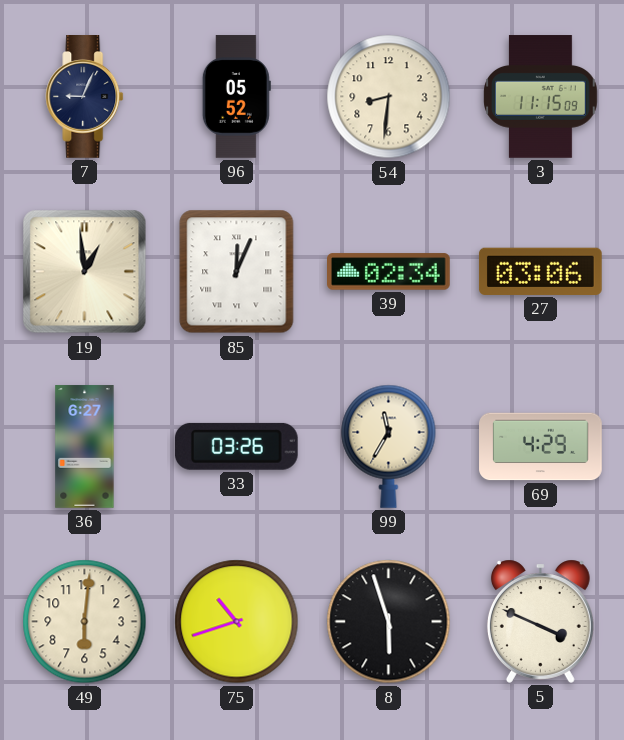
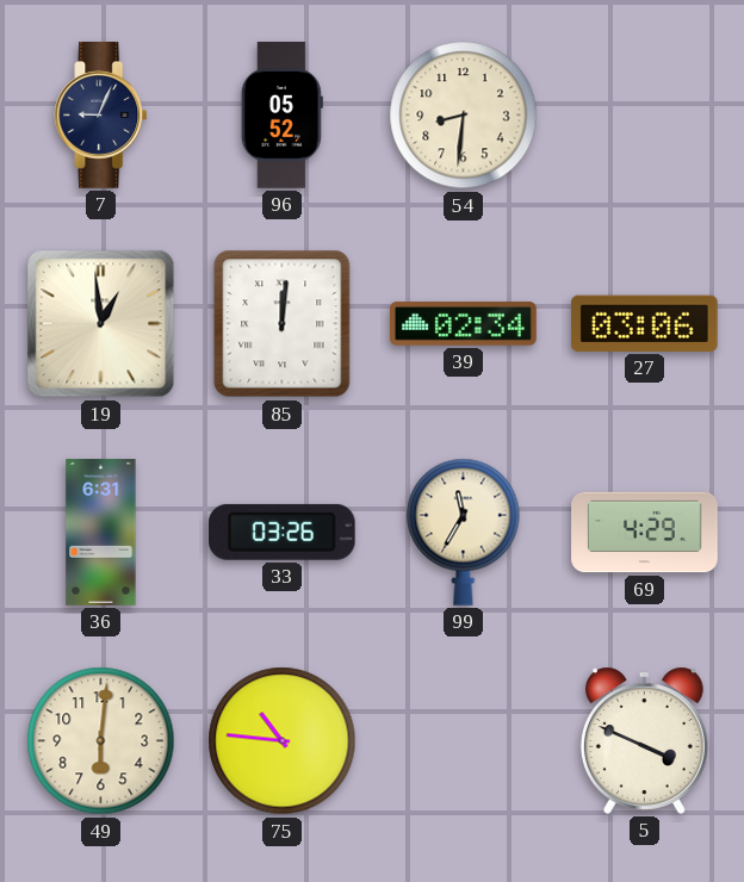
3: 11:15 -> none
85: 12:04 -> 12:01
36: 6:27 -> 6:31
75: 10:42 -> 10:46
8: 5:57 -> none
